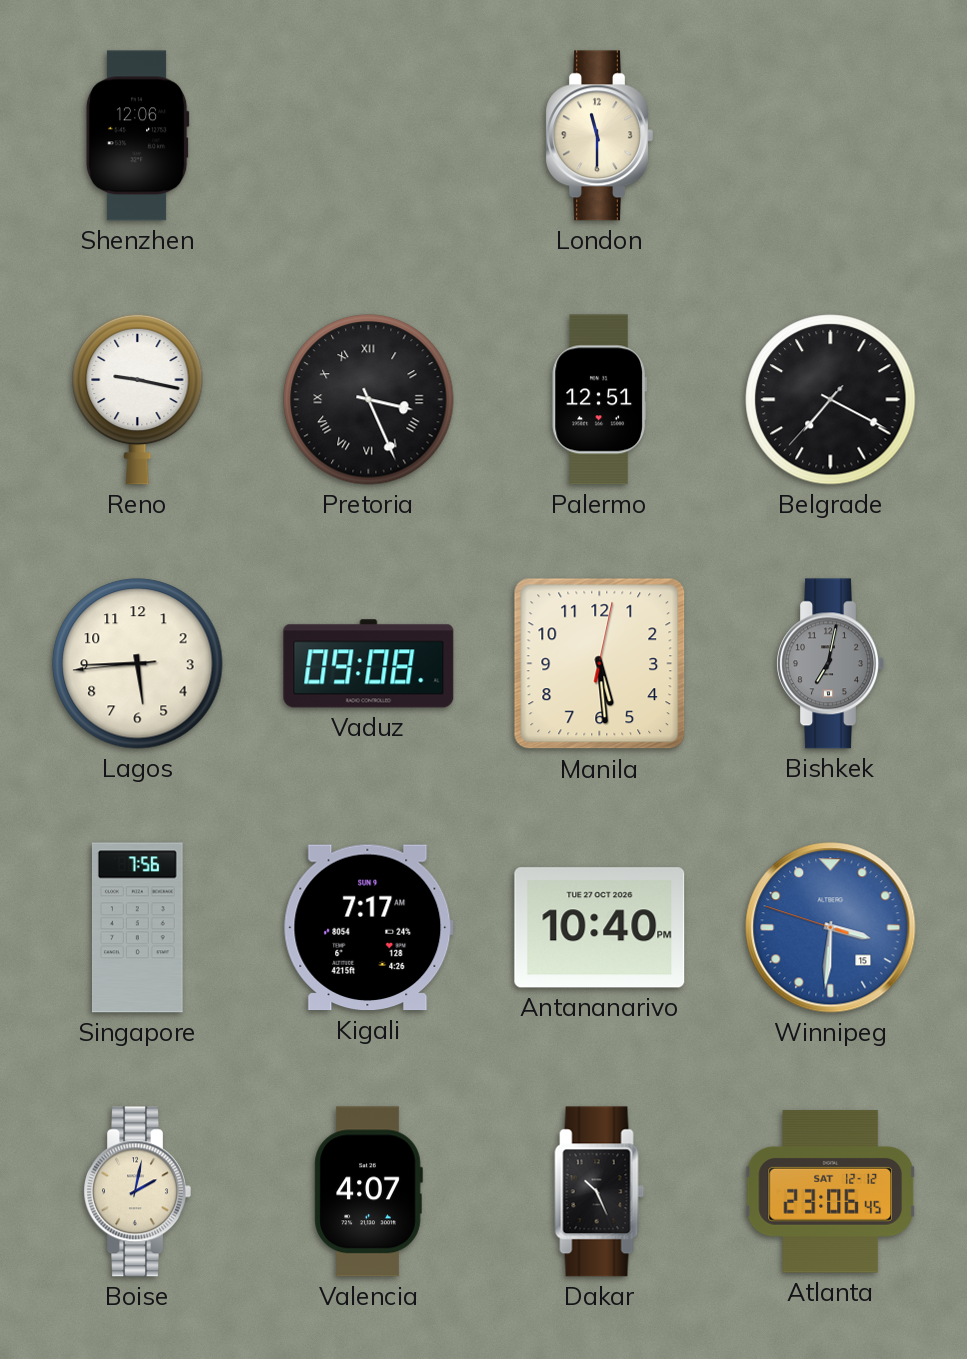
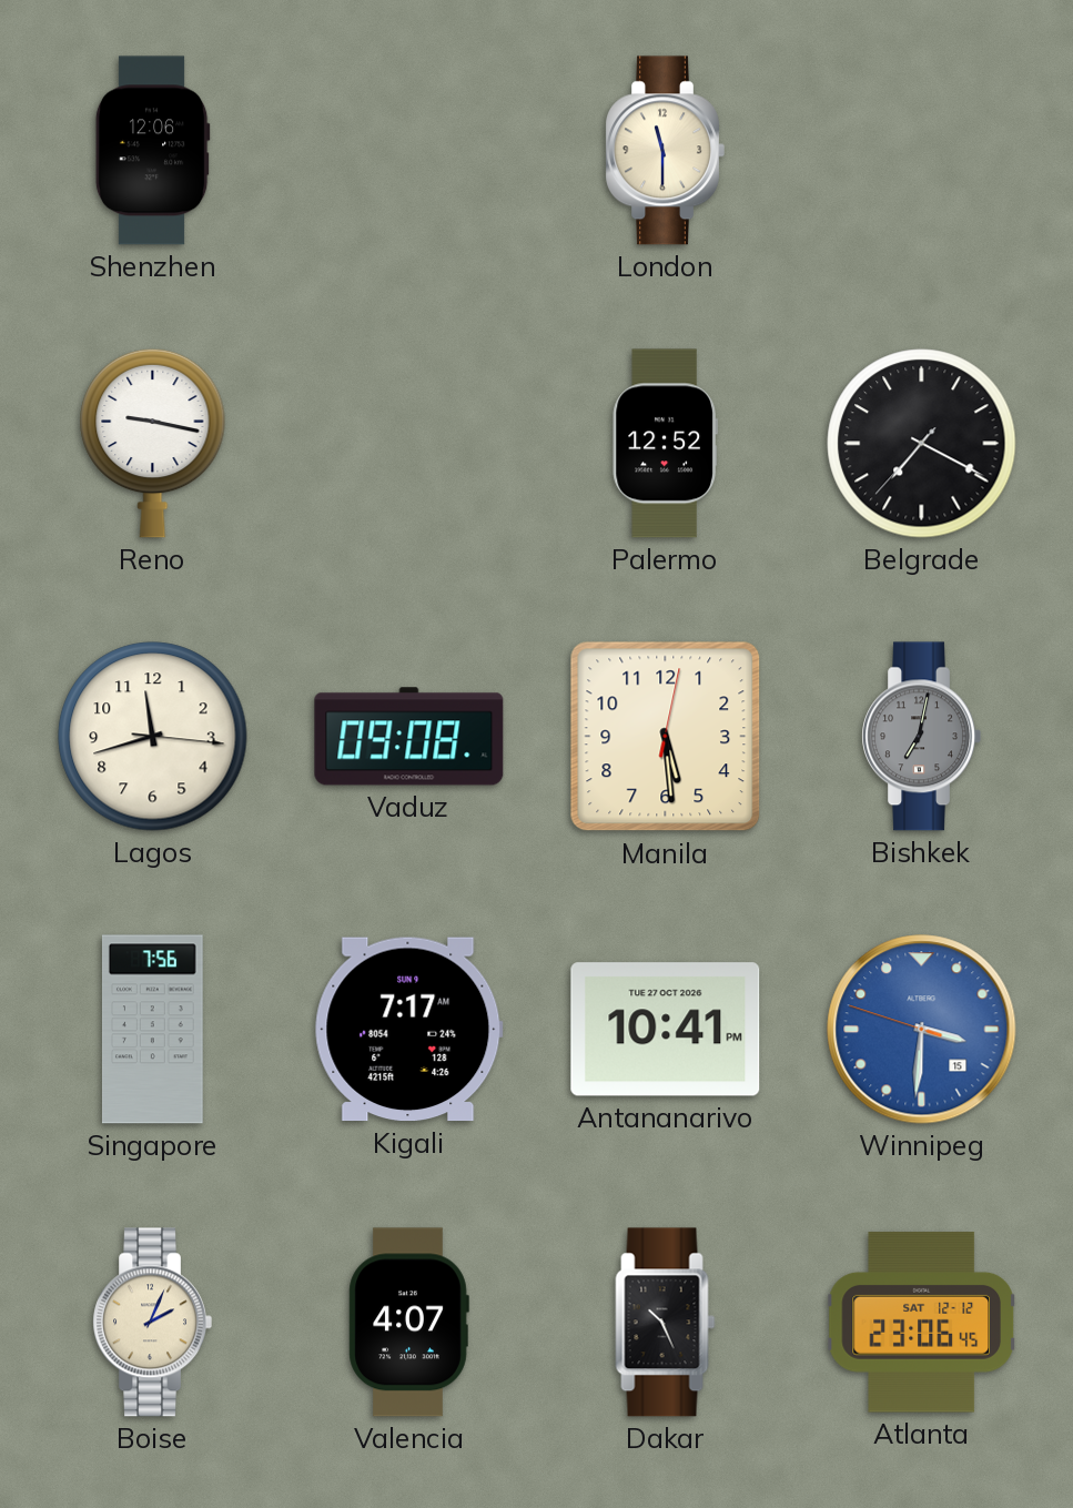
Pretoria: 3:26 -> none
Palermo: 12:51 -> 12:52
Lagos: 5:44 -> 11:42
Antananarivo: 10:40 -> 10:41
Boise: 2:02 -> 2:04
